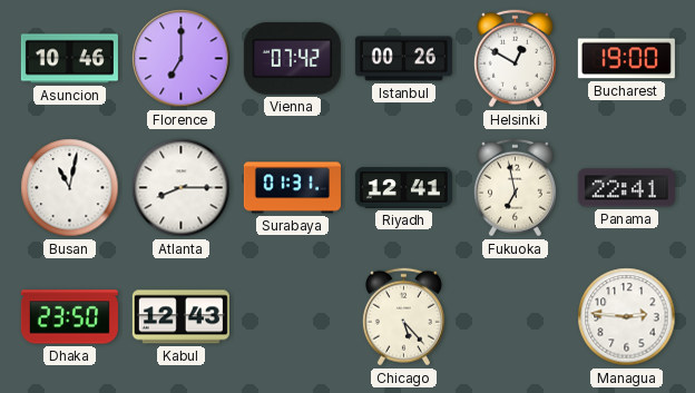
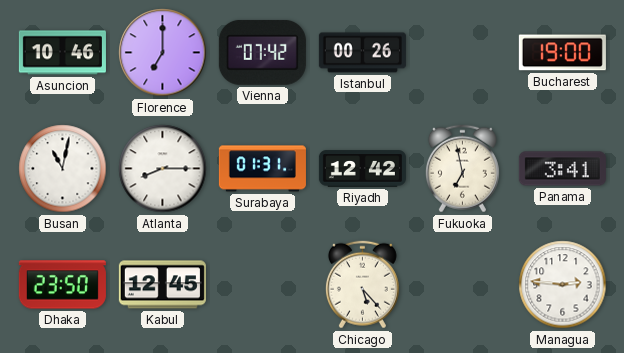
Helsinki: 12:50 -> none
Riyadh: 12:41 -> 12:42
Panama: 22:41 -> 3:41
Kabul: 12:43 -> 12:45
